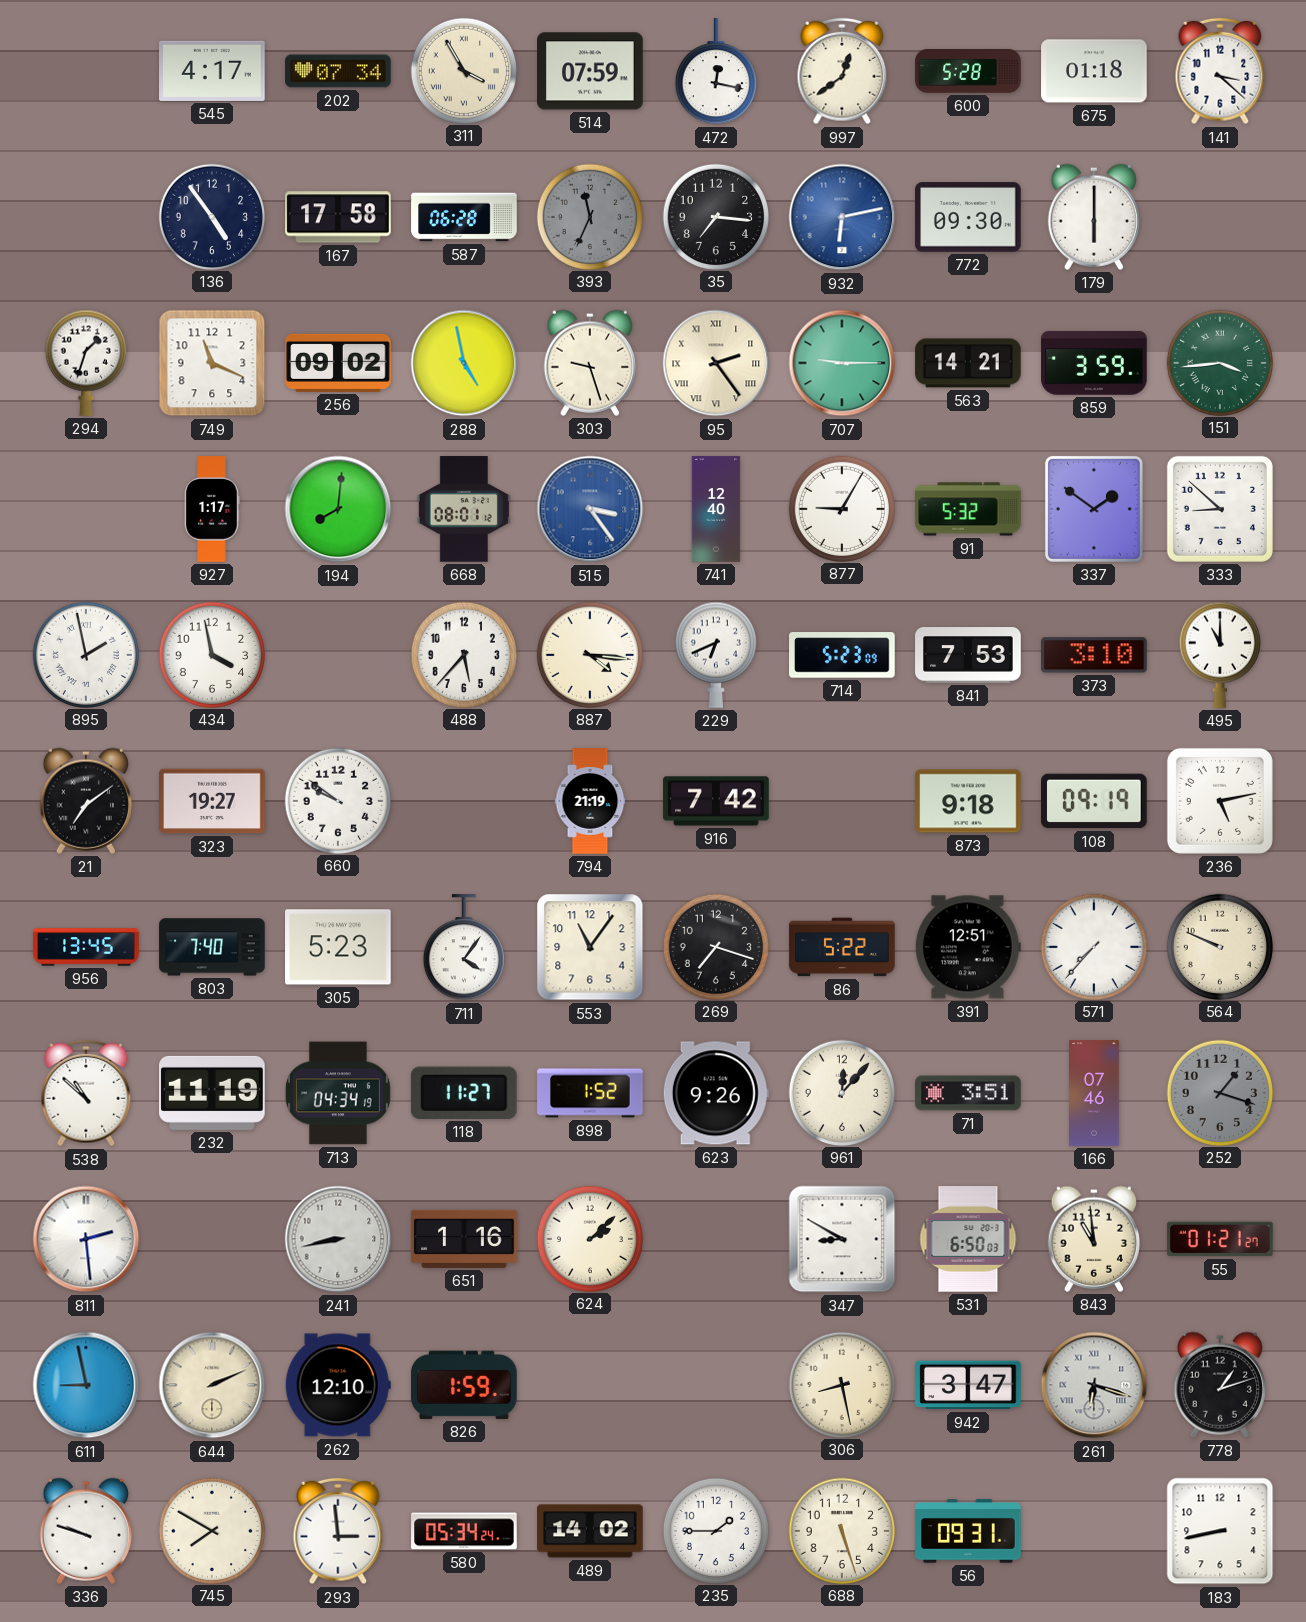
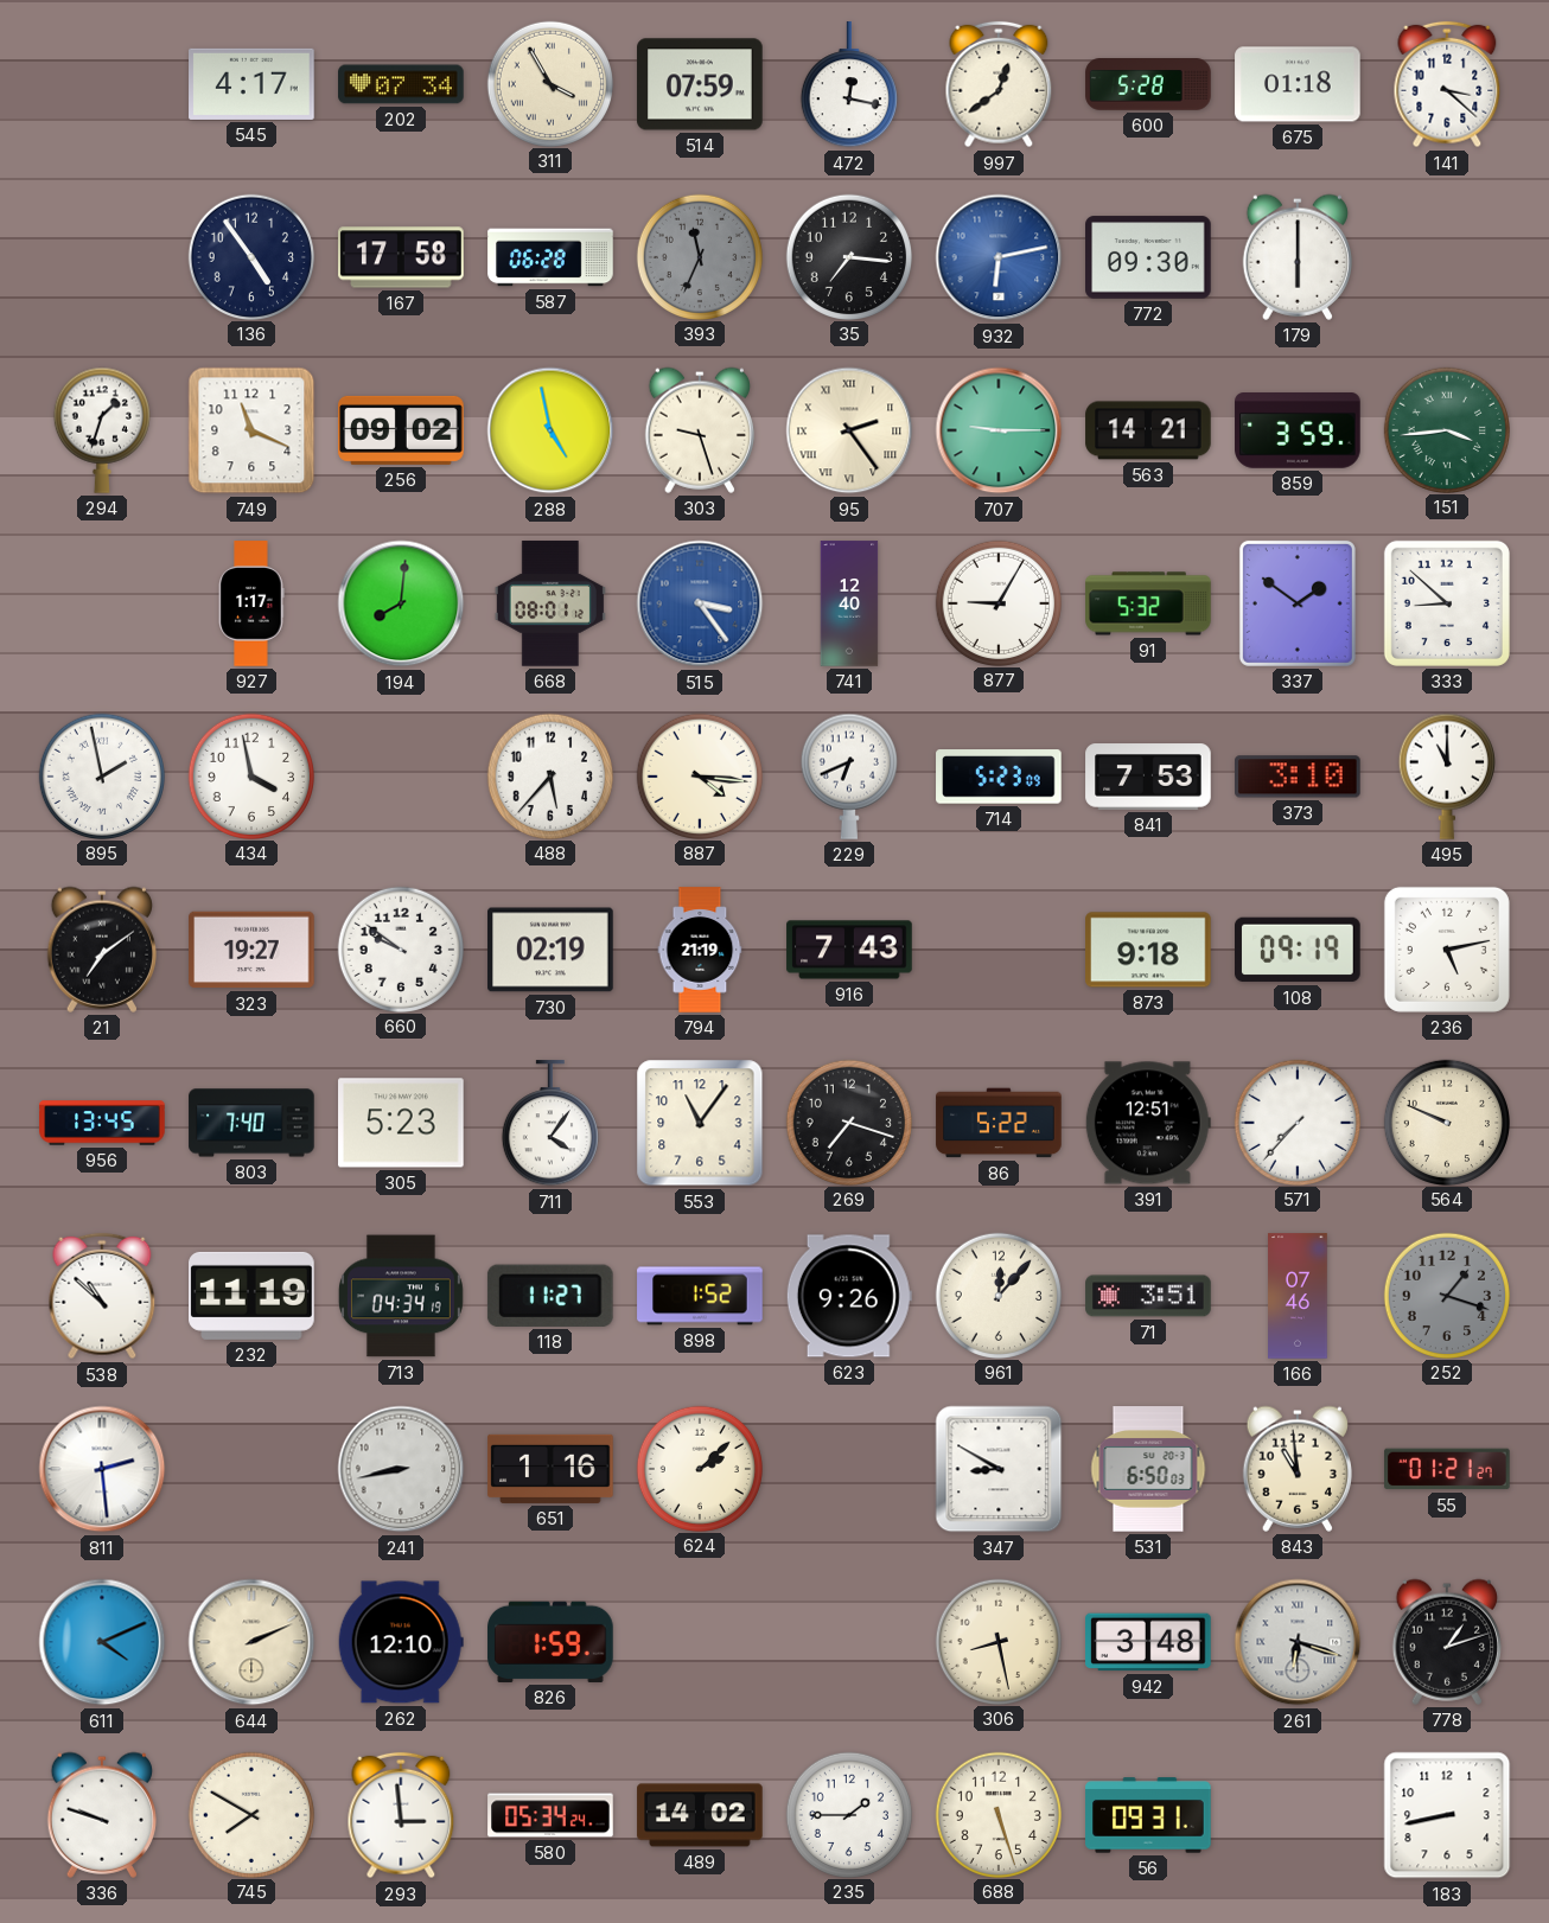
730: none -> 02:19
916: 7:42 -> 7:43
611: 8:58 -> 4:11
942: 3:47 -> 3:48
